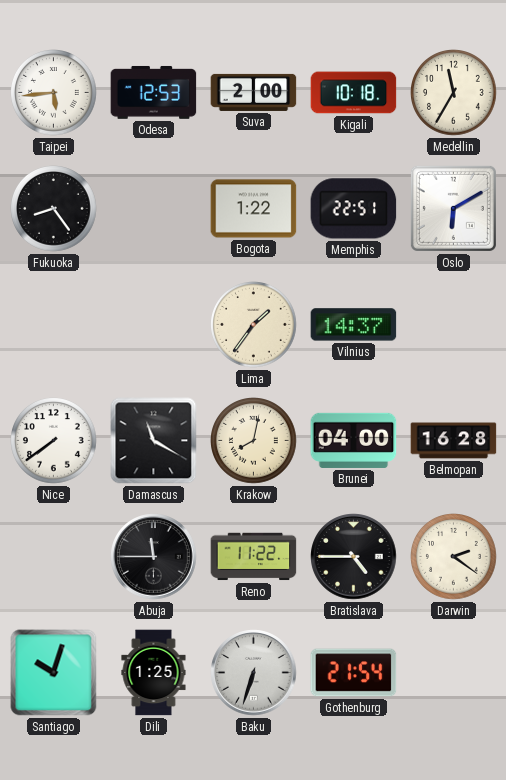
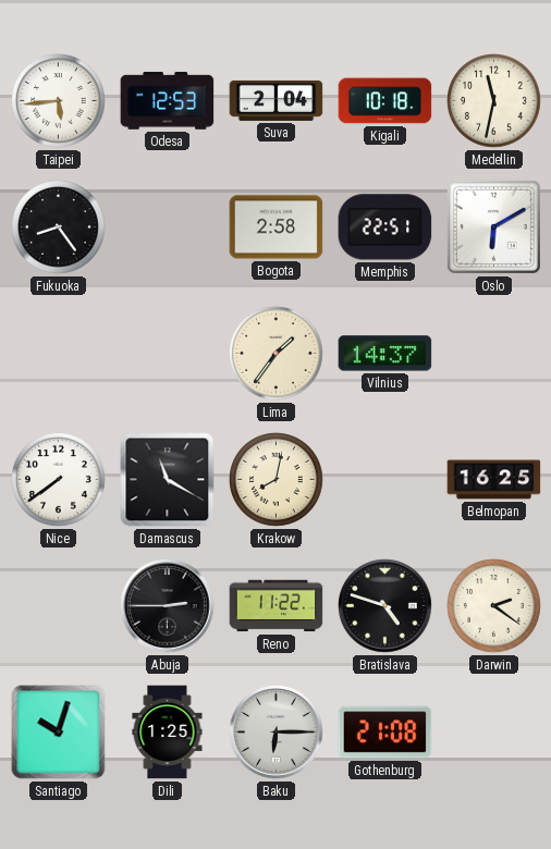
Suva: 2:00 -> 2:04
Medellin: 11:35 -> 11:32
Bogota: 1:22 -> 2:58
Brunei: 04:00 -> none
Belmopan: 16:28 -> 16:25
Abuja: 11:45 -> 2:45
Bratislava: 4:45 -> 4:48
Baku: 6:33 -> 6:15
Gothenburg: 21:54 -> 21:08
